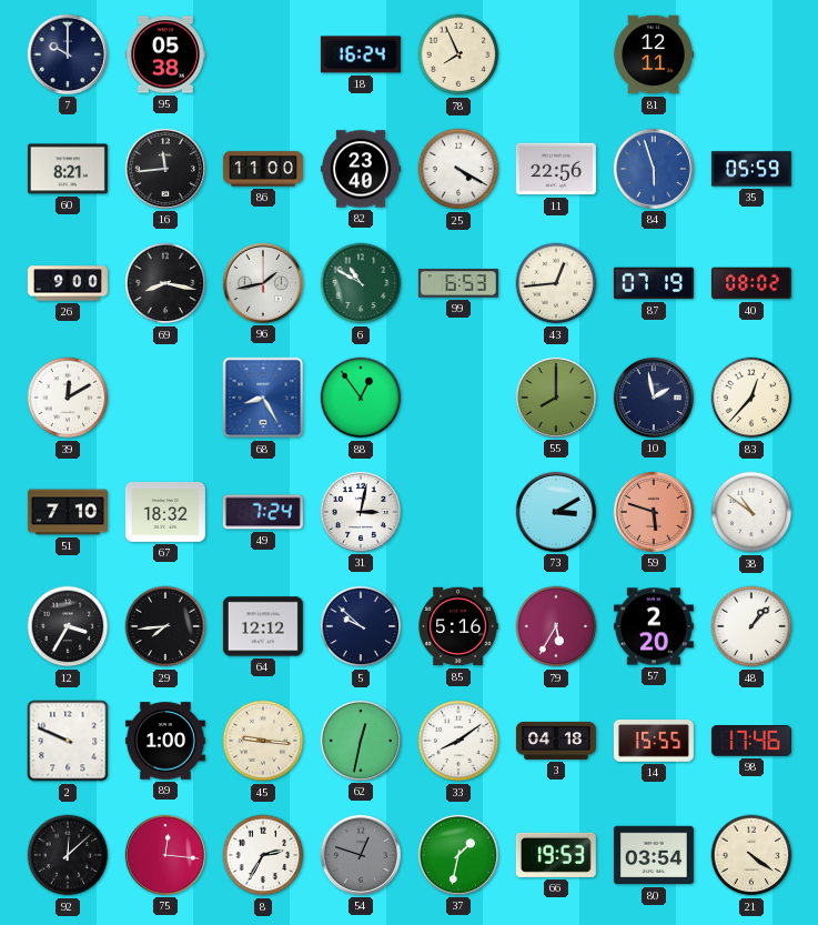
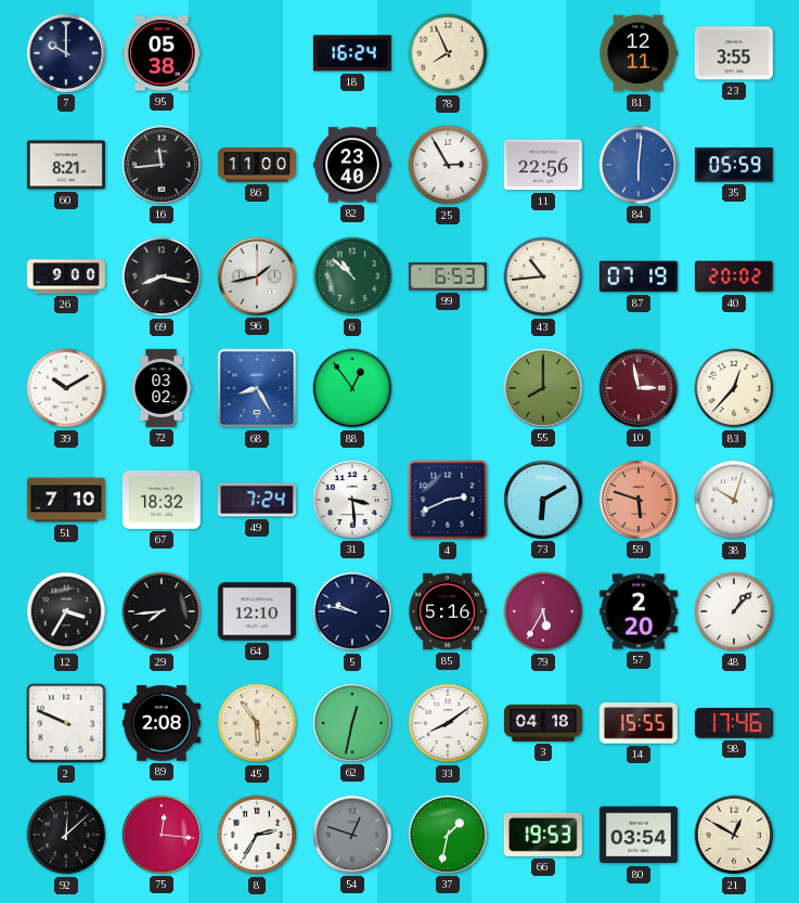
23: none -> 3:55
25: 4:20 -> 2:55
84: 5:57 -> 6:01
6: 10:50 -> 10:52
43: 12:44 -> 10:44
40: 08:02 -> 20:02
39: 12:10 -> 10:10
72: none -> 03:02
10: 1:58 -> 2:58
10 dial: navy -> burgundy
31: 3:02 -> 3:29
4: none -> 2:41
73: 3:10 -> 6:10
38: 10:51 -> 10:03
64: 12:12 -> 12:10
5: 9:52 -> 9:47
89: 1:00 -> 2:08
45: 9:16 -> 5:54
21: 4:21 -> 12:50
